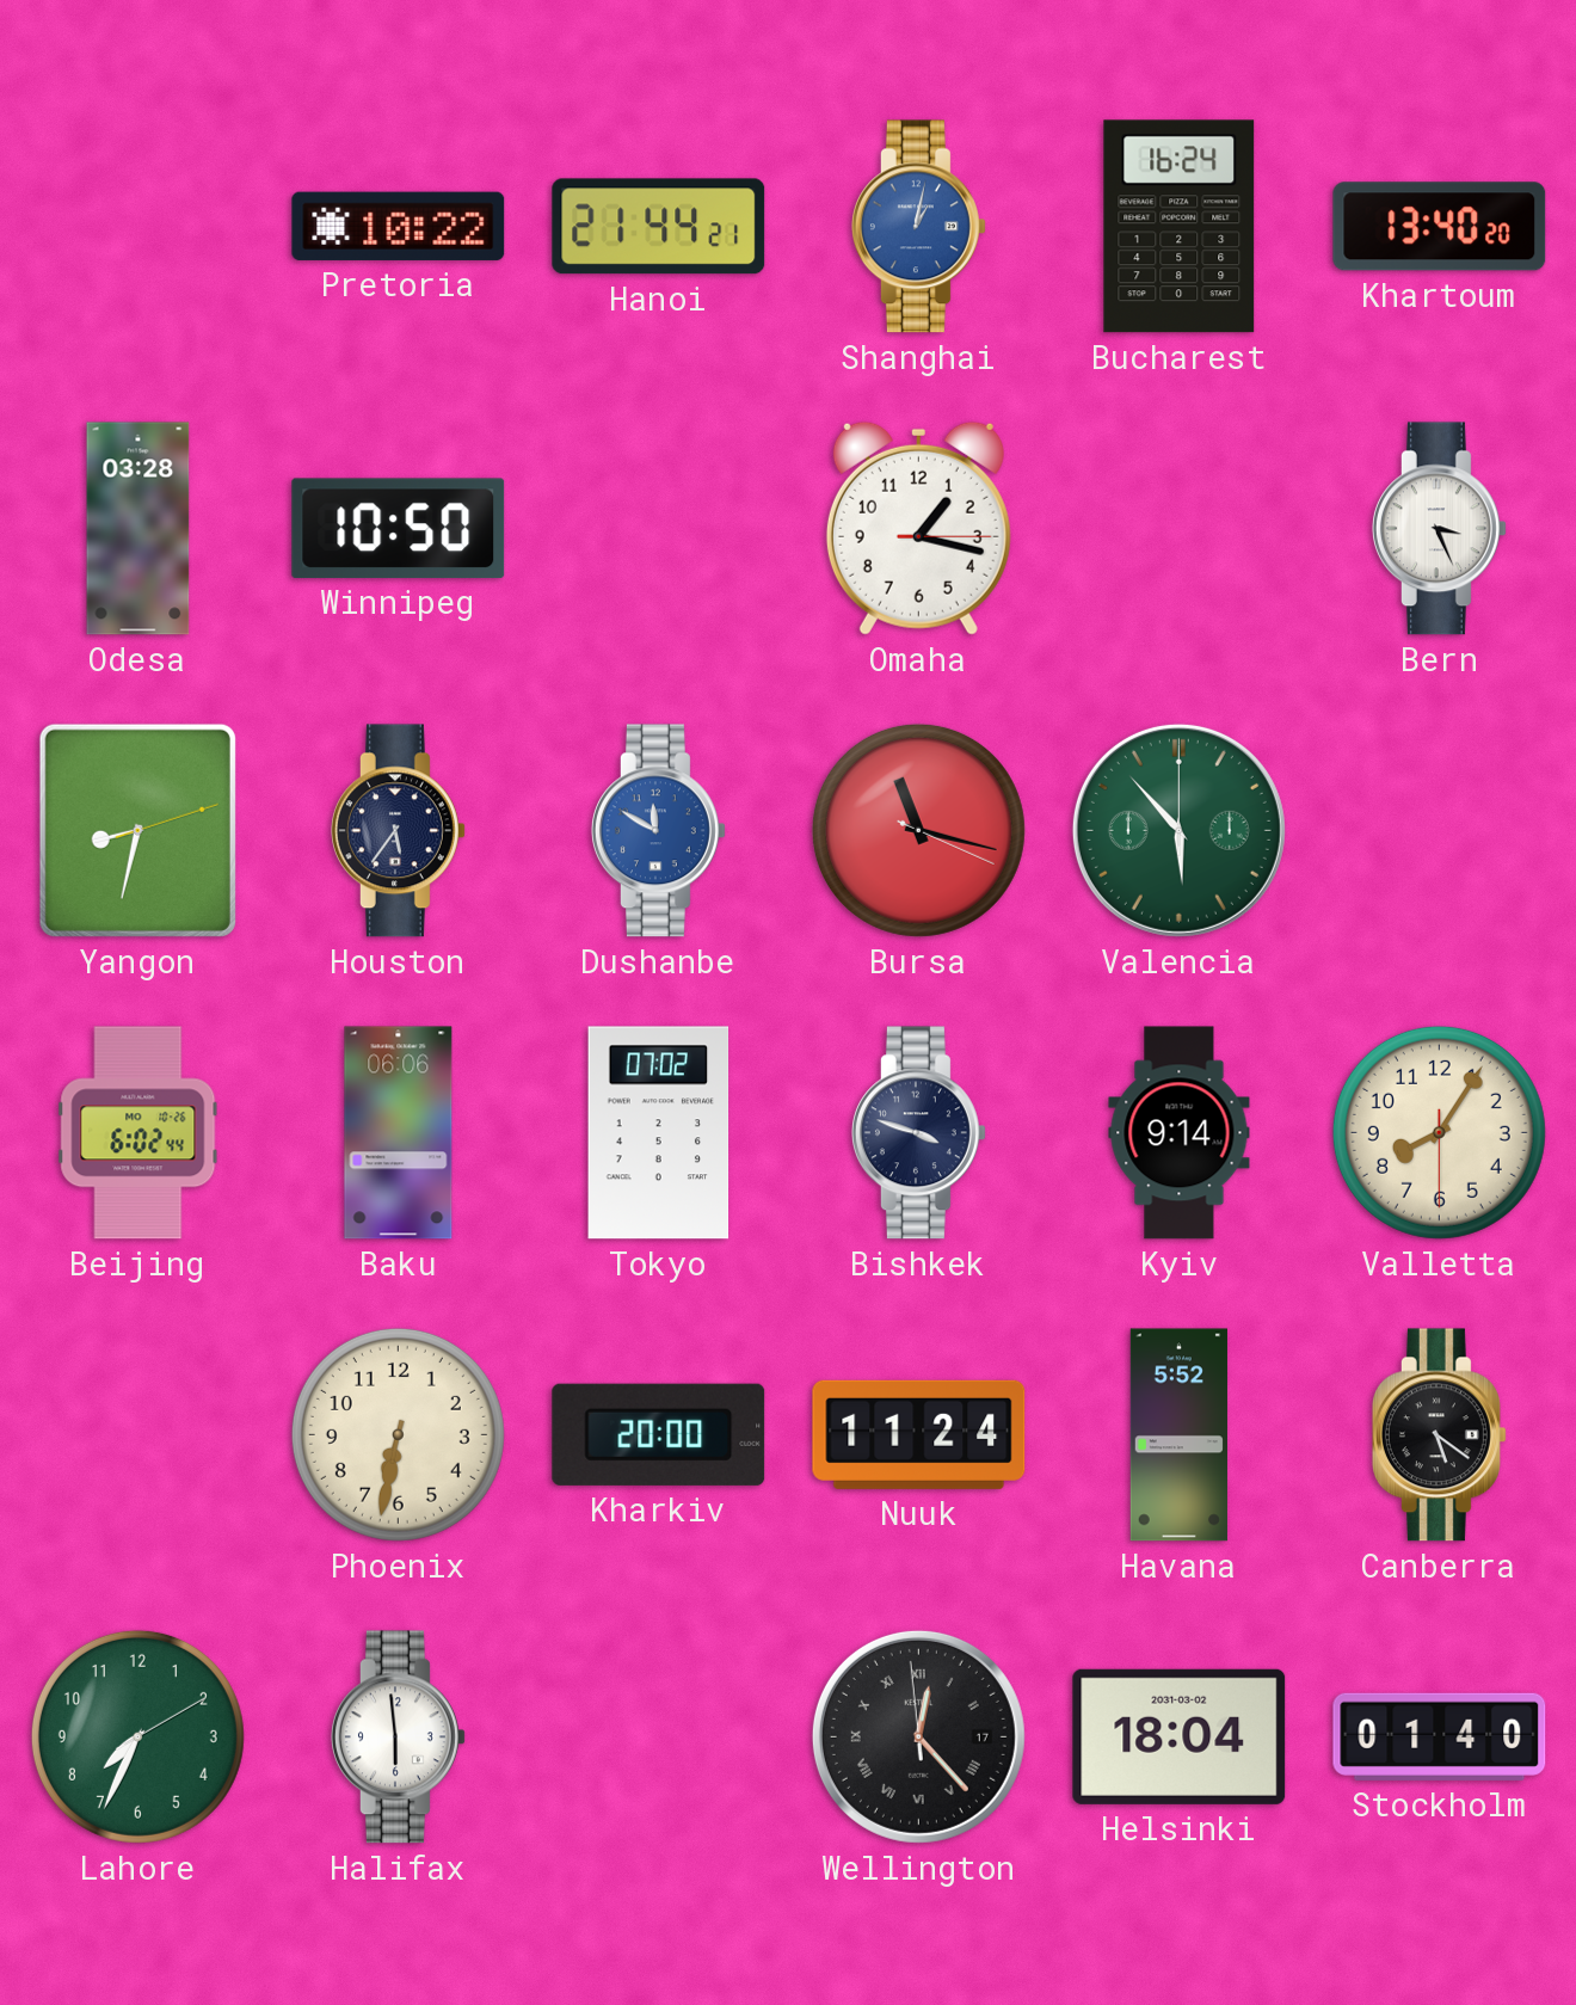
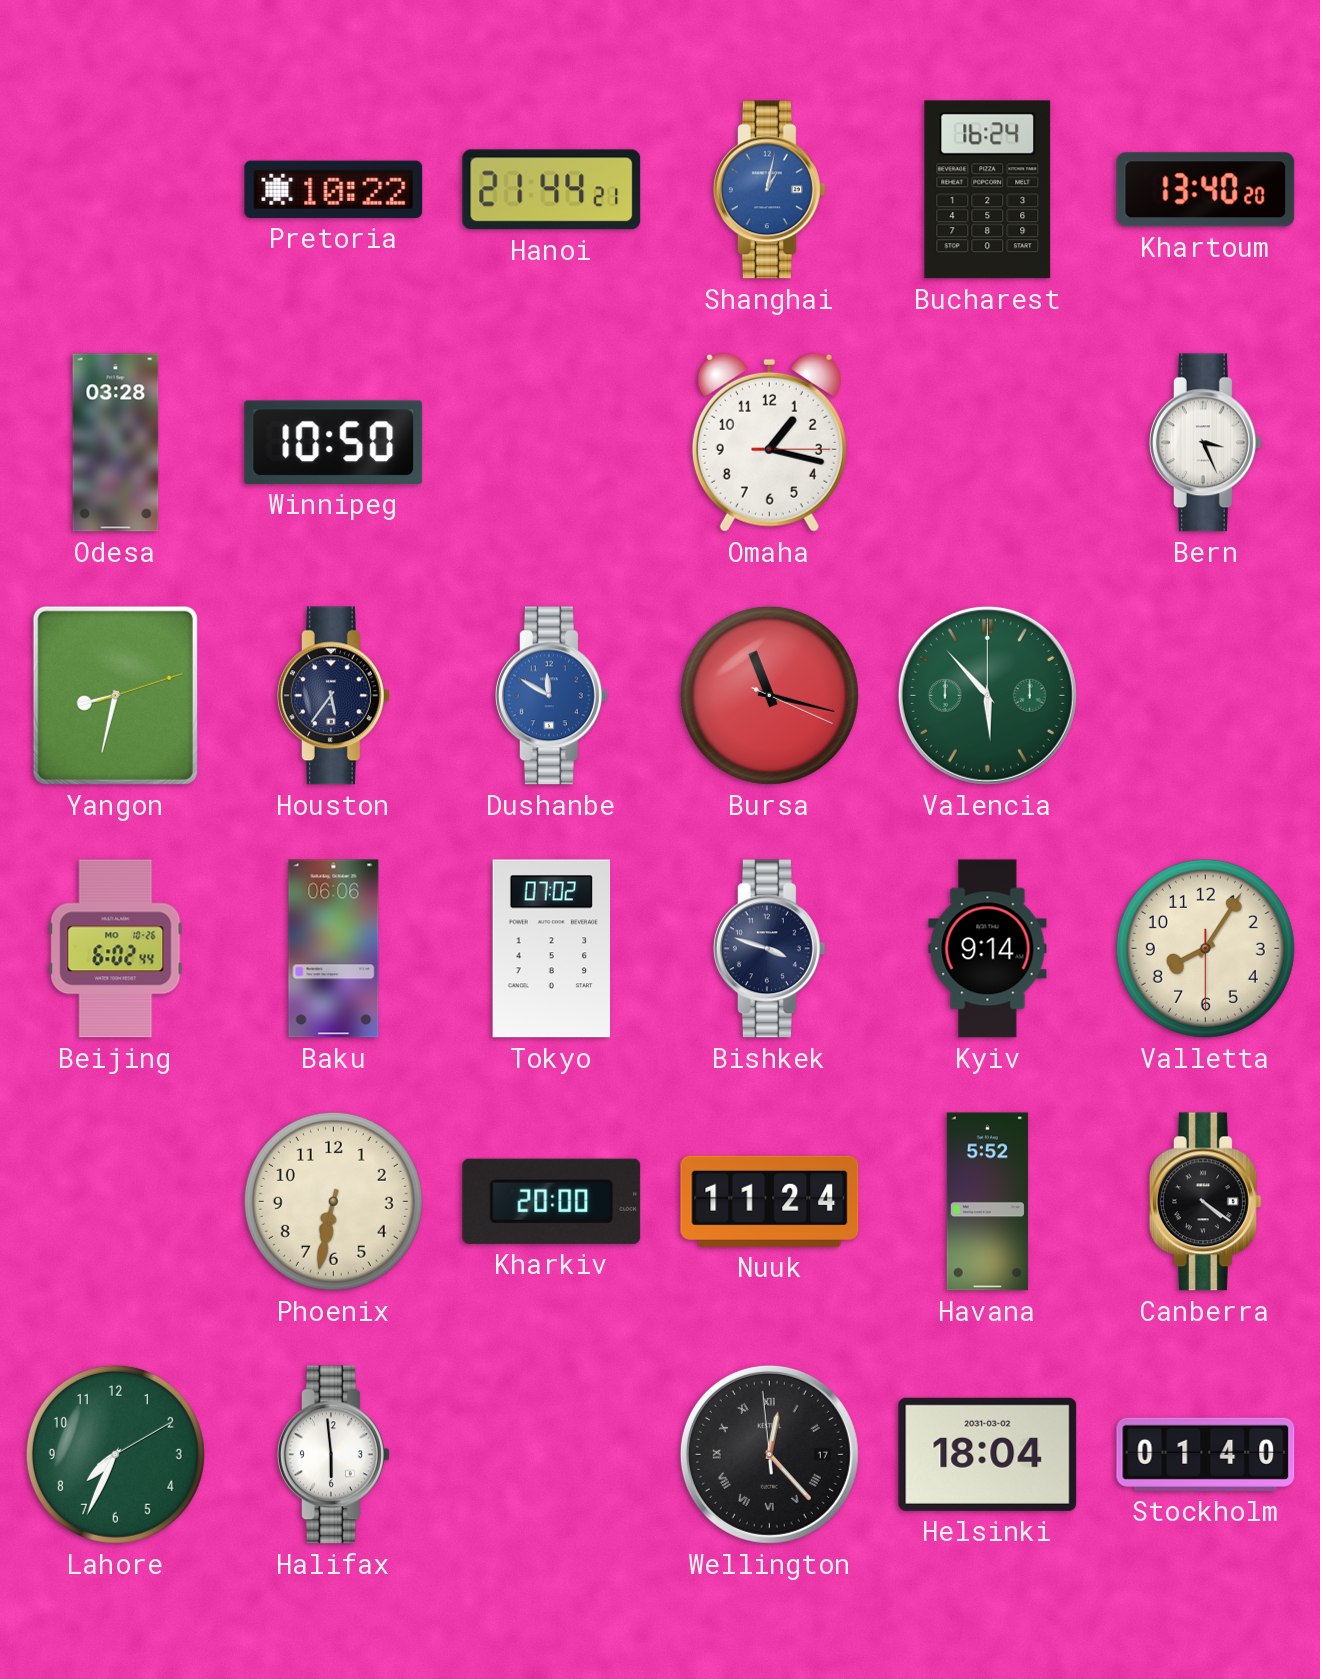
Canberra: 5:21 -> 4:21
